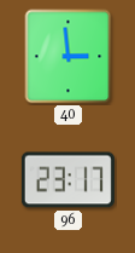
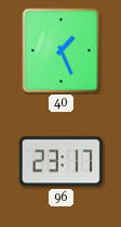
40: 2:59 -> 1:26
